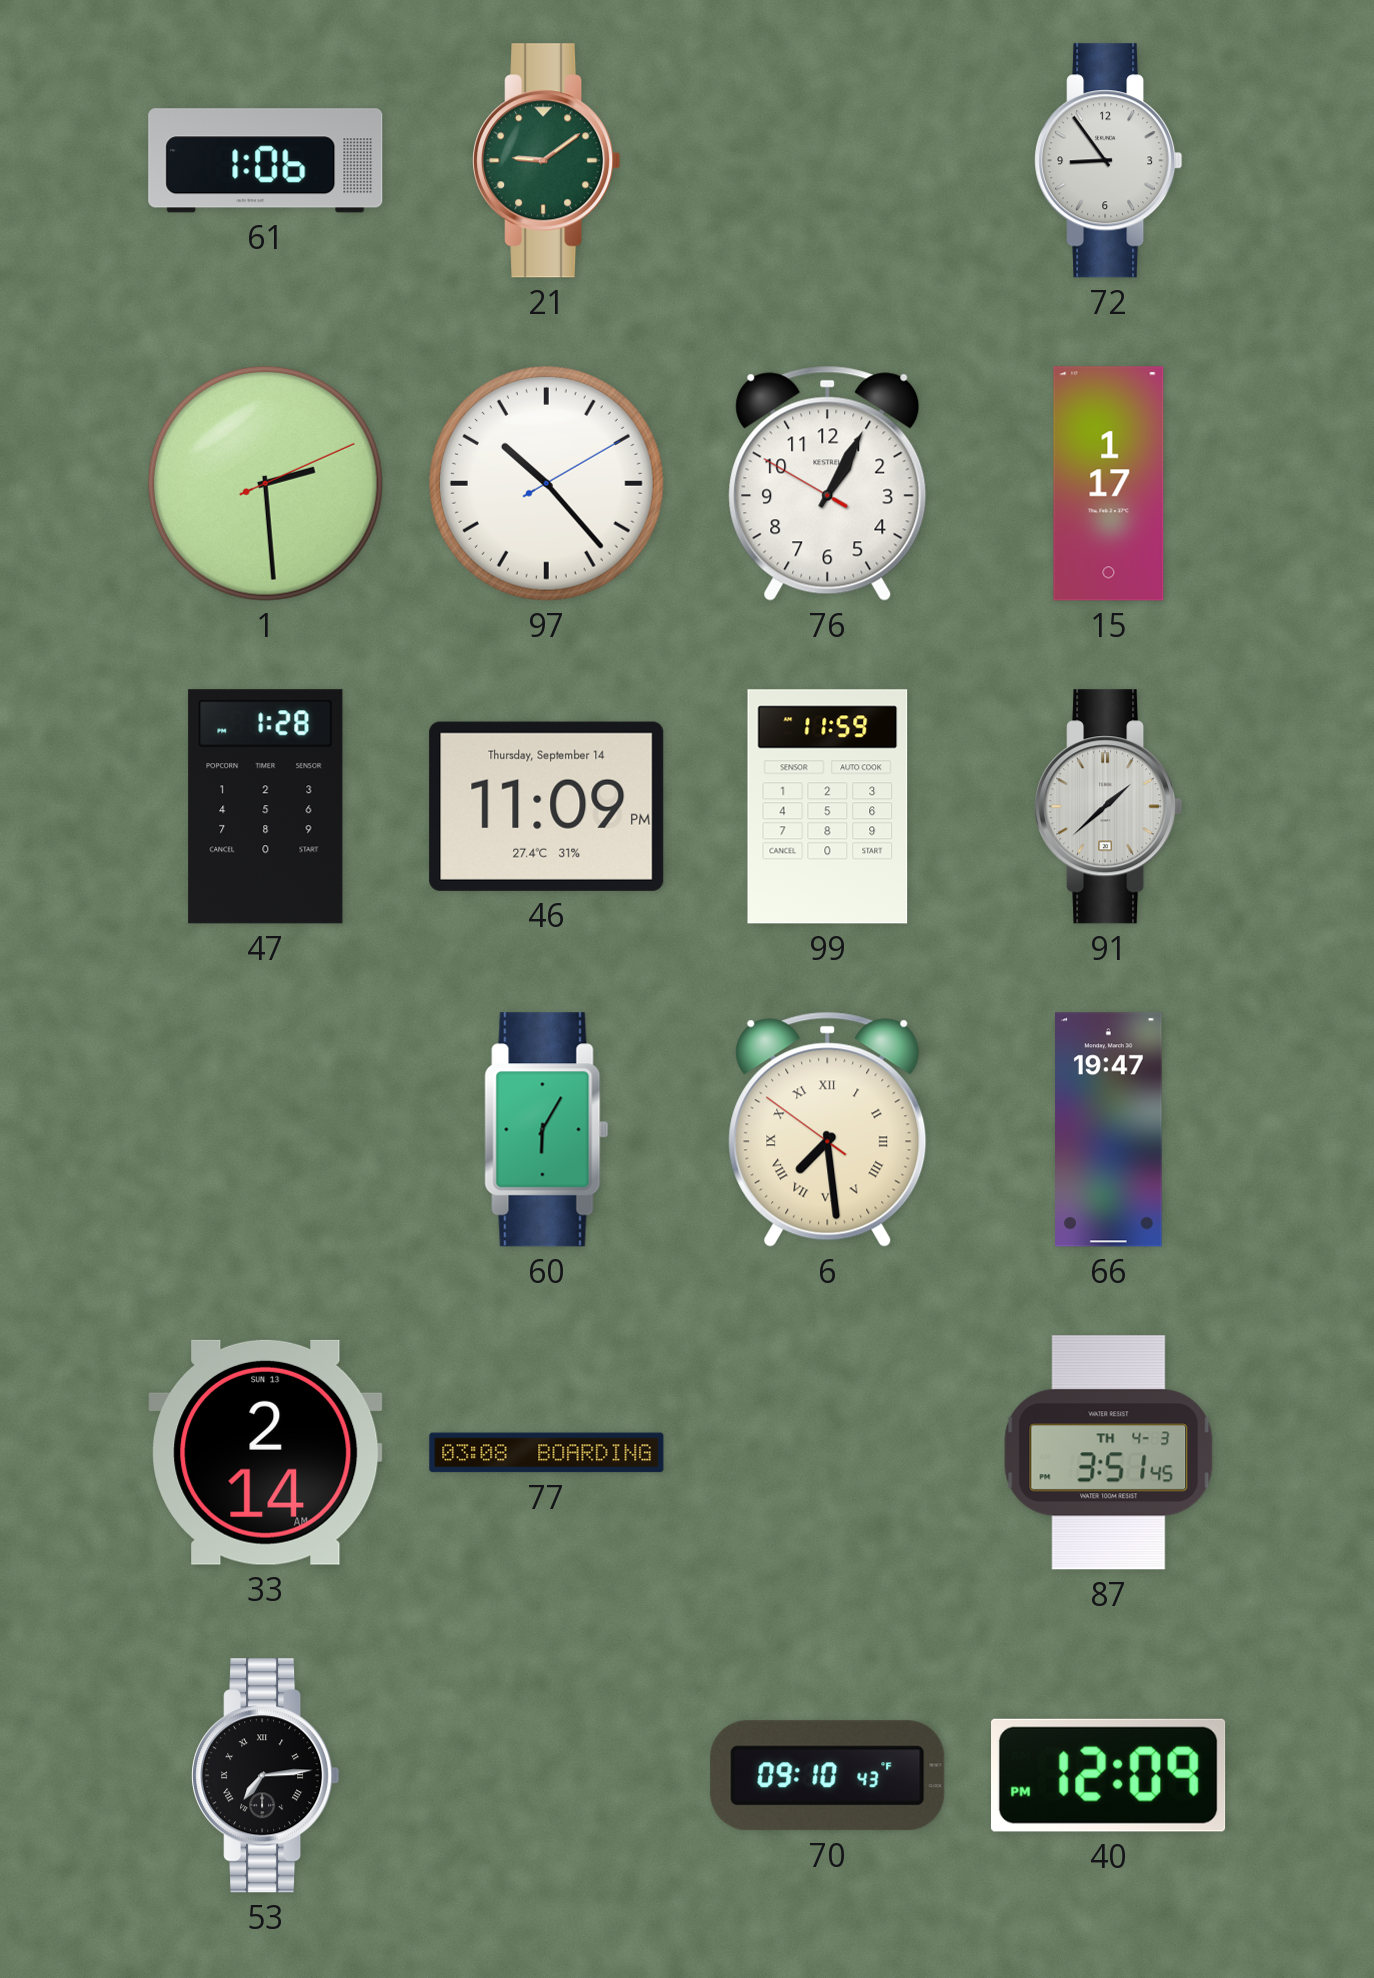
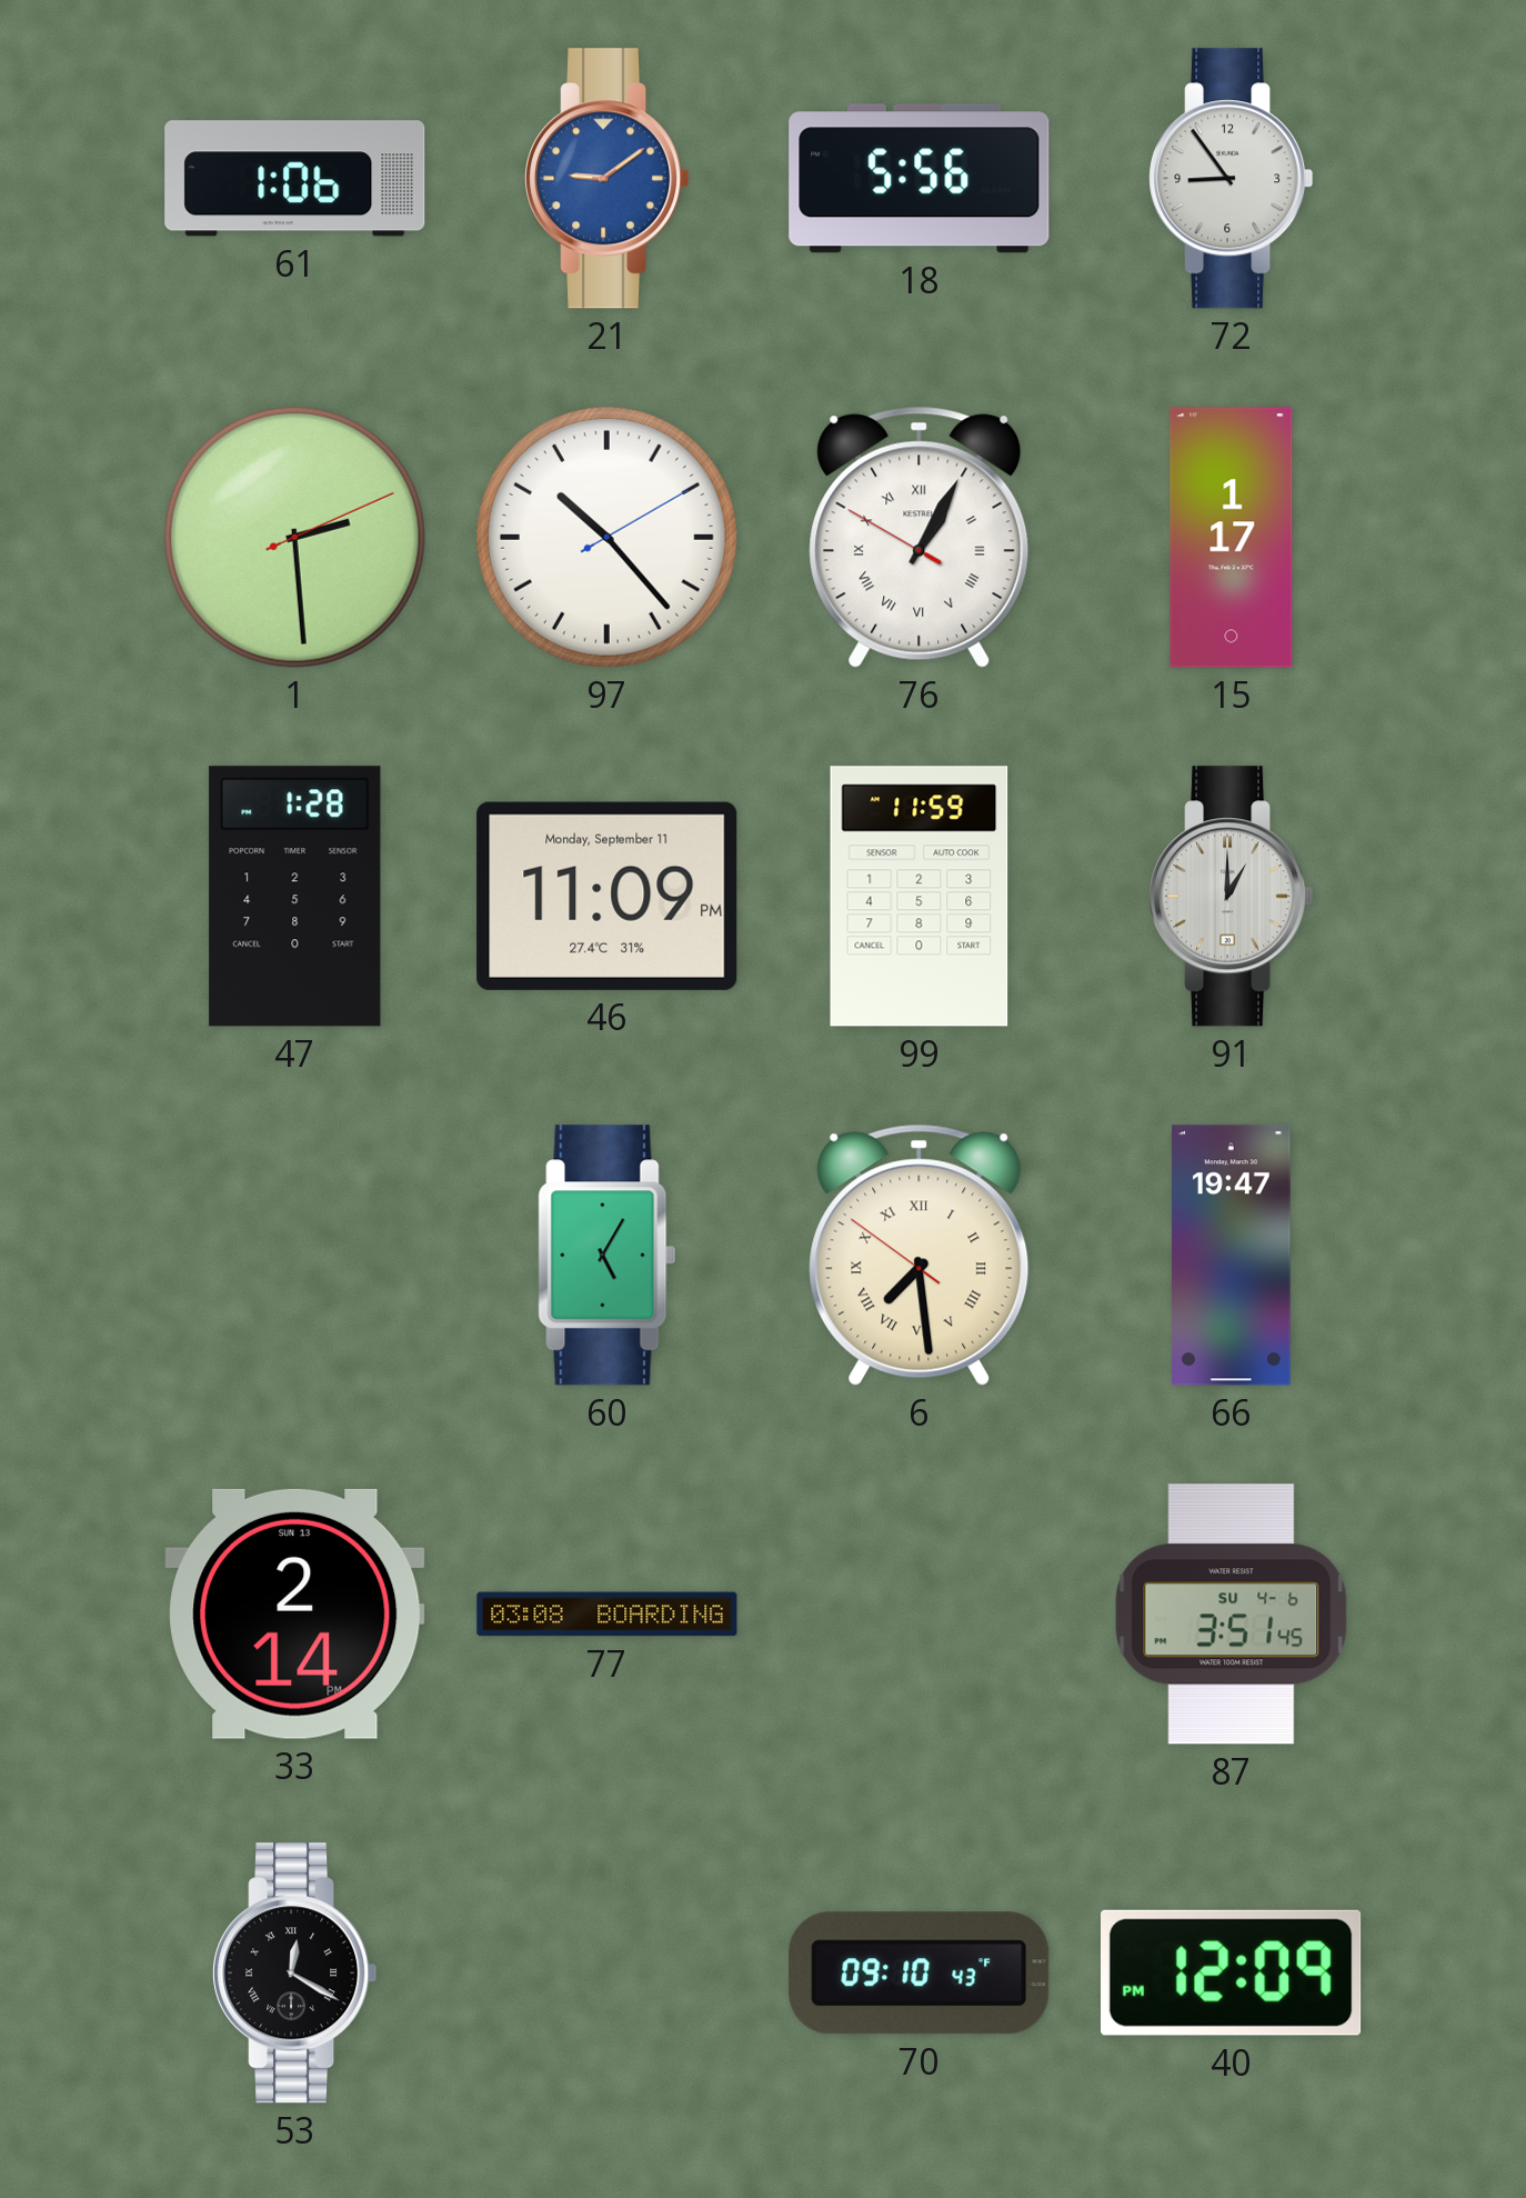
21 dial: green -> blue
18: none -> 5:56
76 numerals: Arabic -> Roman
46 date: Thursday, September 14 -> Monday, September 11
91: 1:38 -> 1:00
60: 6:05 -> 5:05
33: 2:14 AM -> 2:14 PM
87 date: TH 4-3 -> SU 4-6
53: 7:14 -> 12:20
